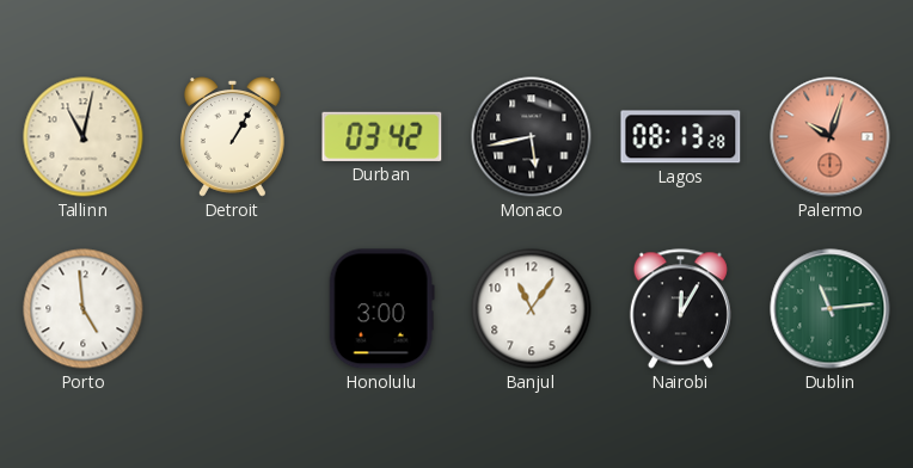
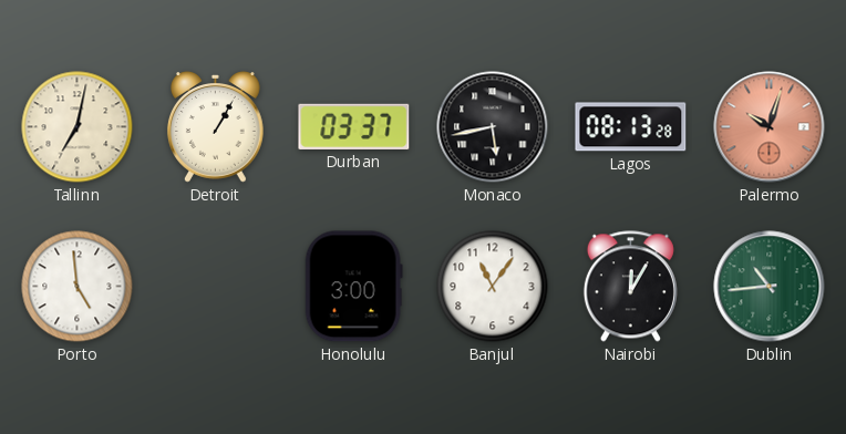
Tallinn: 11:02 -> 7:02
Durban: 03:42 -> 03:37
Dublin: 11:14 -> 10:44
